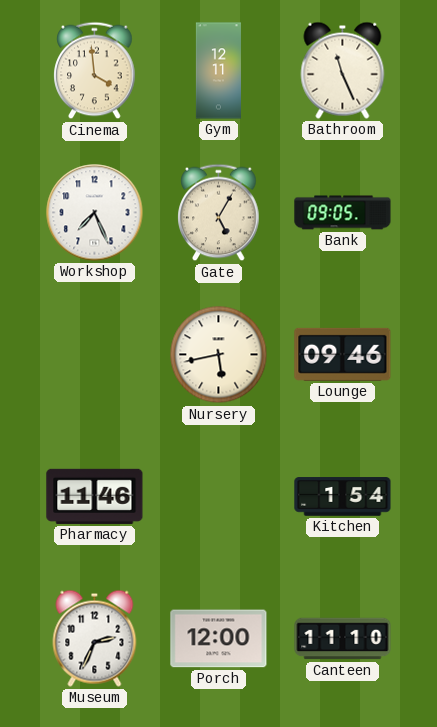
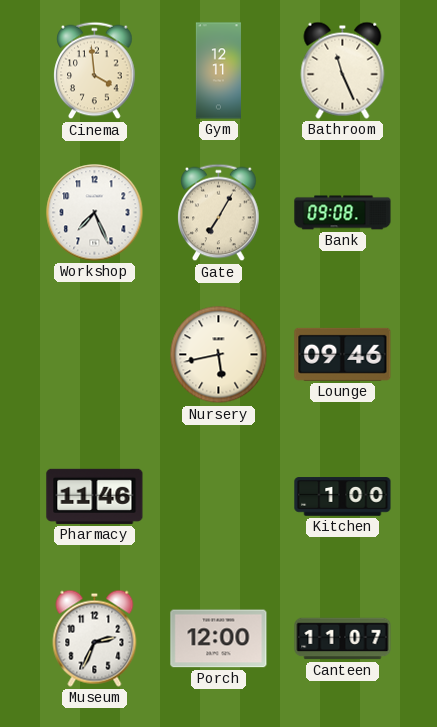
Gate: 5:05 -> 7:05
Bank: 09:05 -> 09:08
Kitchen: 1:54 -> 1:00
Canteen: 11:10 -> 11:07
